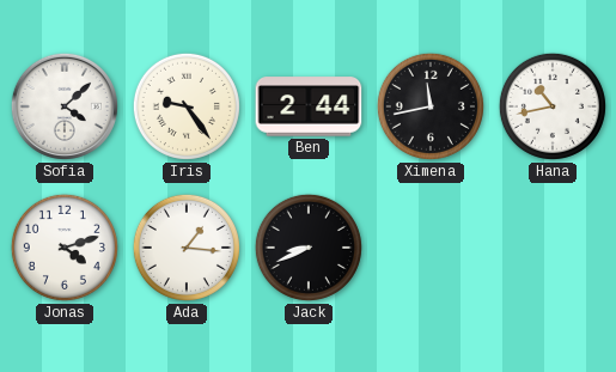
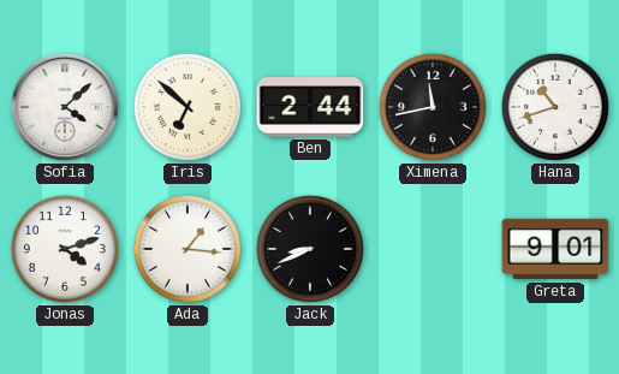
Iris: 9:24 -> 6:52
Hana: 10:43 -> 10:42
Greta: none -> 9:01
